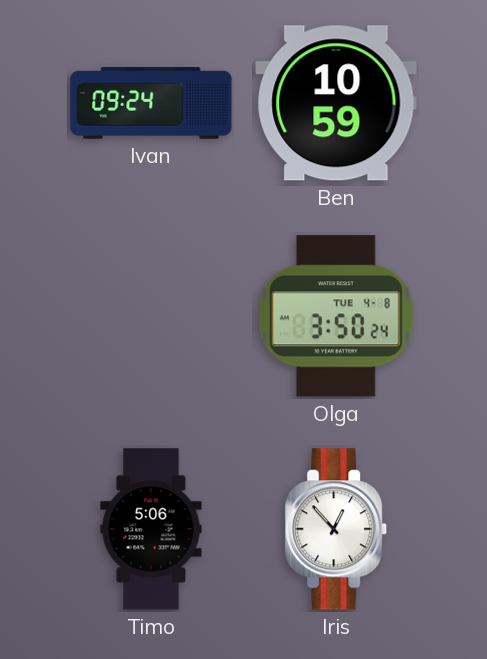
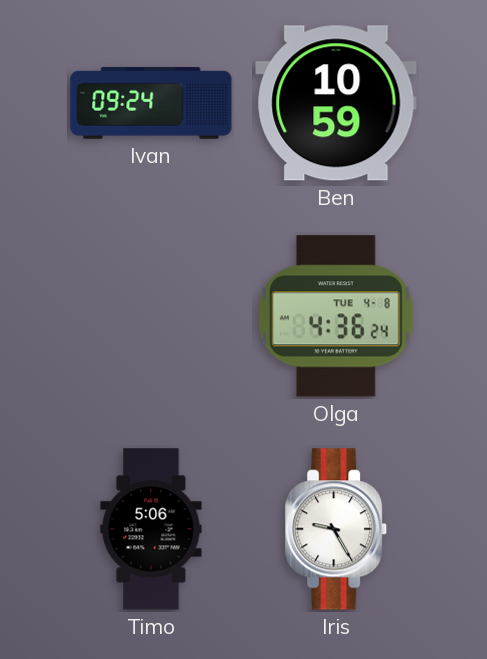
Olga: 3:50 -> 4:36
Iris: 12:53 -> 9:25
